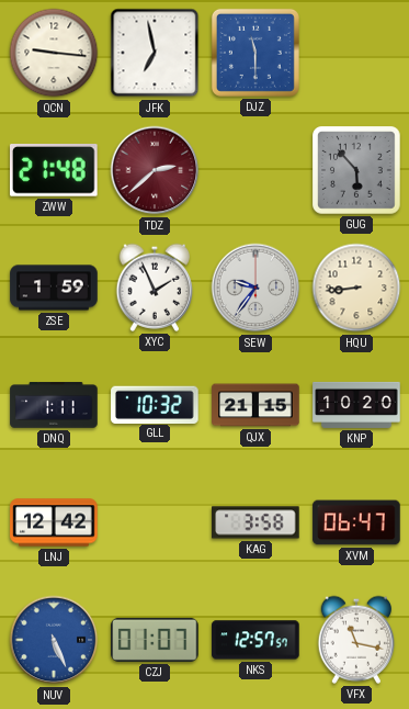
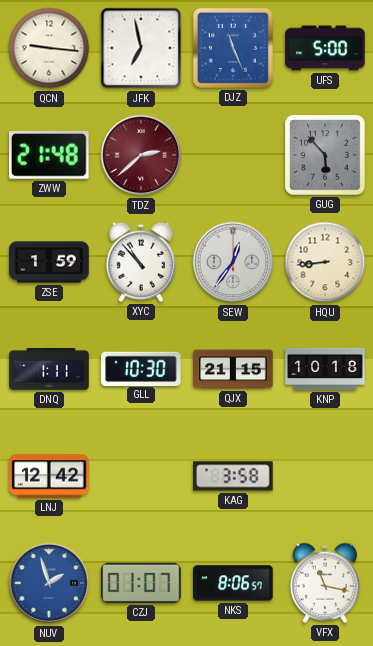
DJZ: 11:30 -> 11:26
UFS: none -> 5:00
XYC: 1:56 -> 10:53
SEW: 9:36 -> 12:36
GLL: 10:32 -> 10:30
KNP: 10:20 -> 10:18
XVM: 06:47 -> none
NUV: 5:26 -> 1:57
NKS: 12:57 -> 8:06
